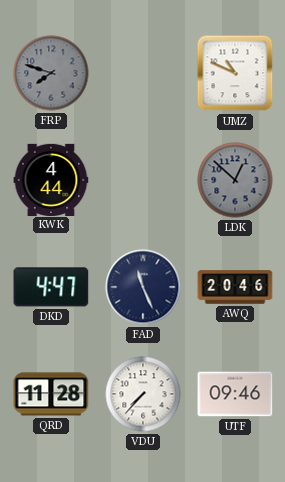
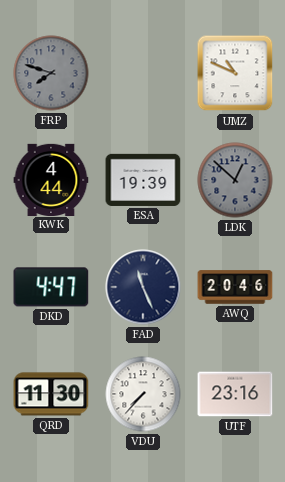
ESA: none -> 19:39
QRD: 11:28 -> 11:30
UTF: 09:46 -> 23:16
